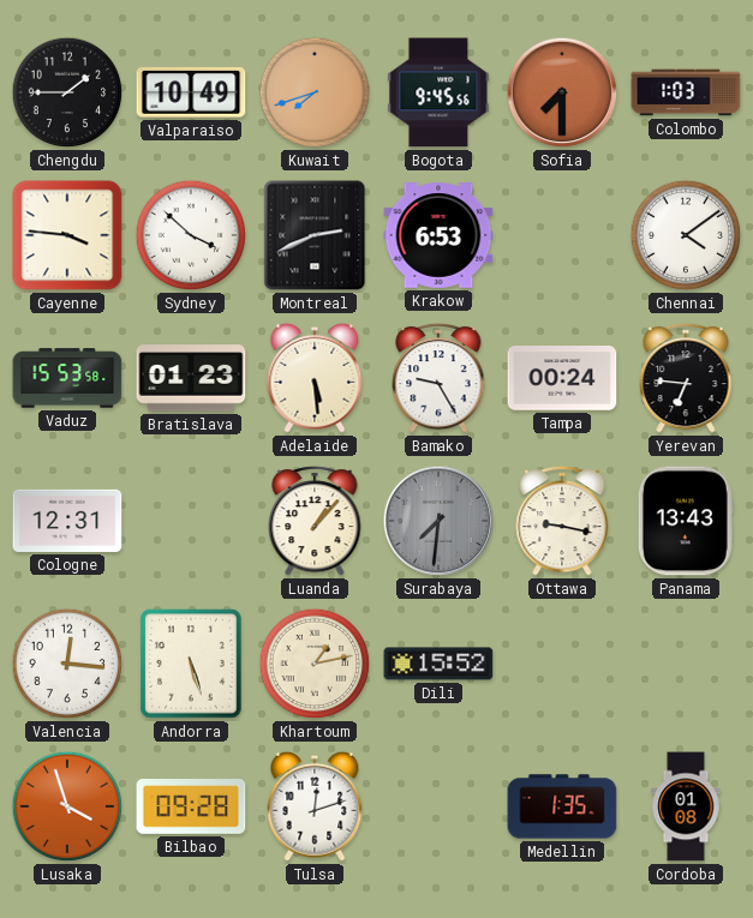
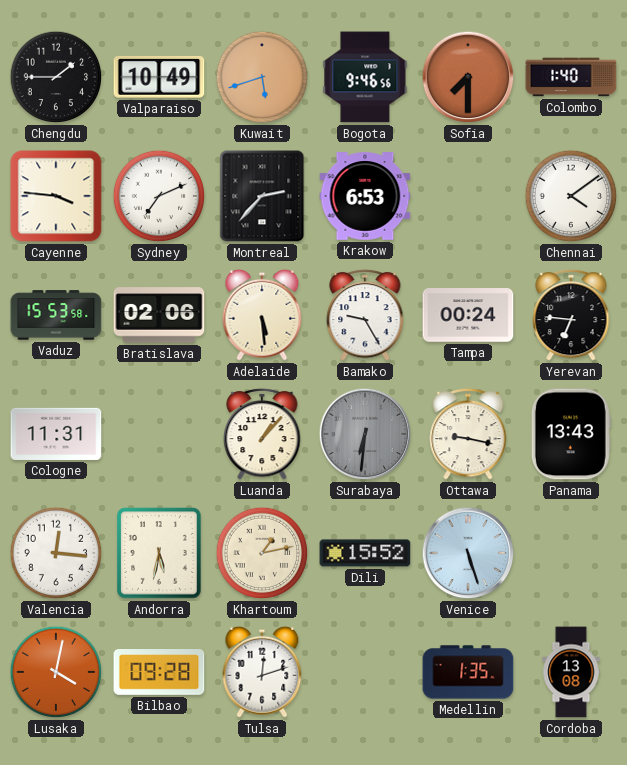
Kuwait: 7:42 -> 5:42
Bogota: 9:45 -> 9:46
Colombo: 1:03 -> 1:40
Sydney: 3:52 -> 7:11
Montreal: 2:41 -> 2:37
Bratislava: 01:23 -> 02:06
Cologne: 12:31 -> 11:31
Surabaya: 7:31 -> 6:31
Andorra: 5:27 -> 5:32
Venice: none -> 5:27
Lusaka: 3:57 -> 4:02
Cordoba: 01:08 -> 13:08
